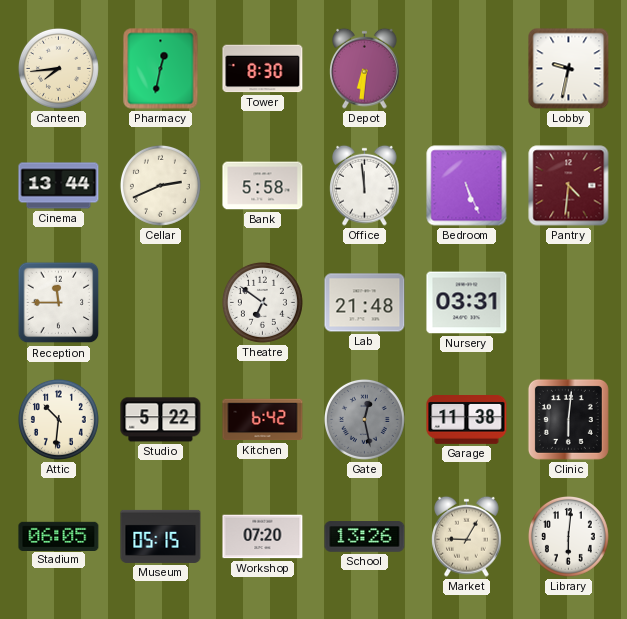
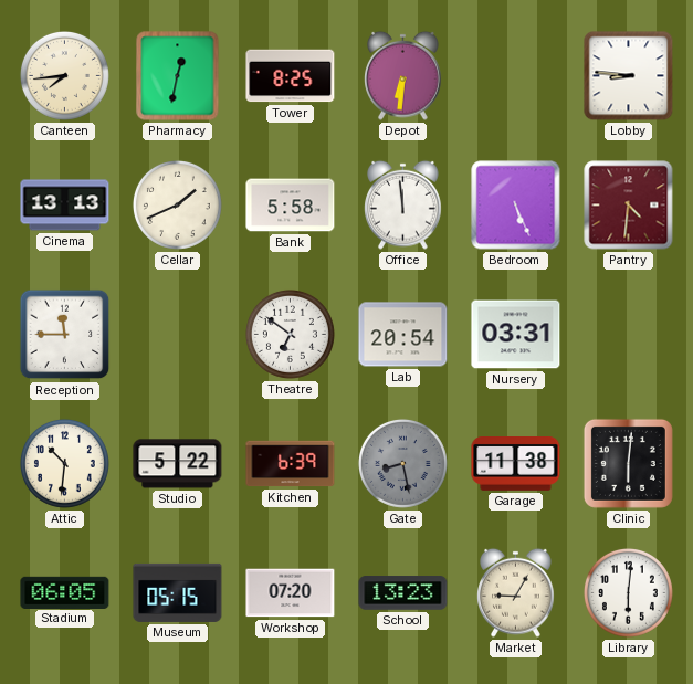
Tower: 8:30 -> 8:25
Lobby: 9:32 -> 8:46
Cinema: 13:44 -> 13:13
Cellar: 2:41 -> 1:41
Lab: 21:48 -> 20:54
Kitchen: 6:42 -> 6:39
Gate: 12:28 -> 8:28
School: 13:26 -> 13:23
